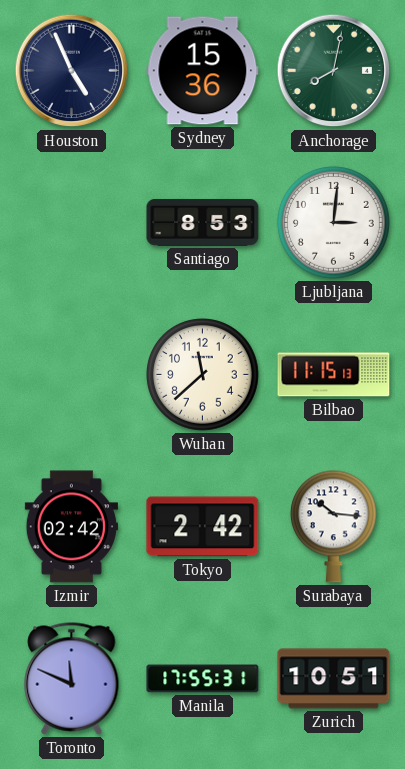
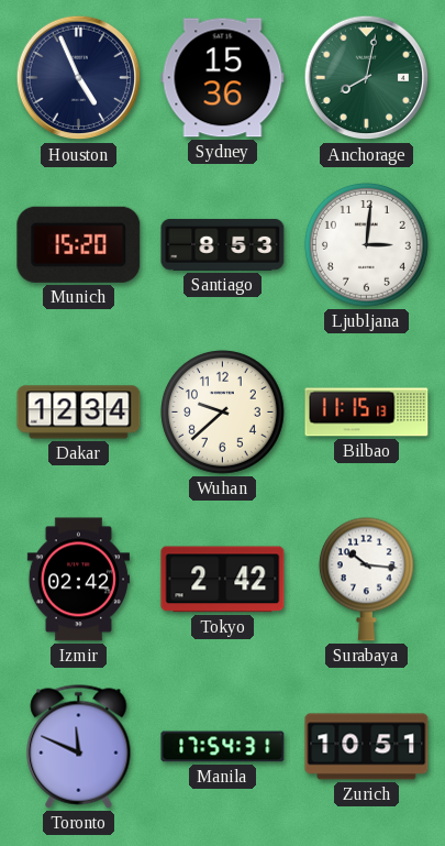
Munich: none -> 15:20
Dakar: none -> 12:34
Wuhan: 11:38 -> 9:38
Manila: 17:55 -> 17:54
